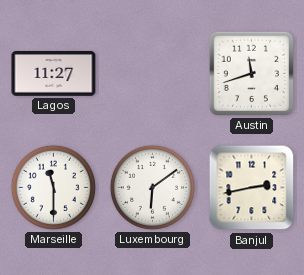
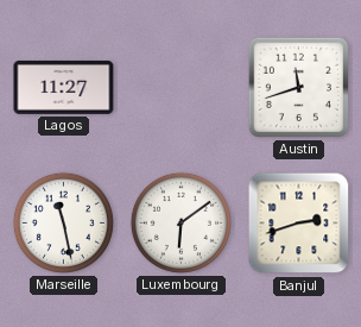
Marseille: 11:30 -> 11:28
Banjul: 2:43 -> 2:42
